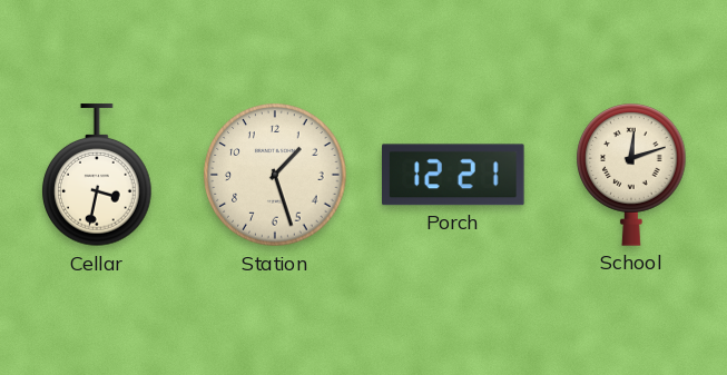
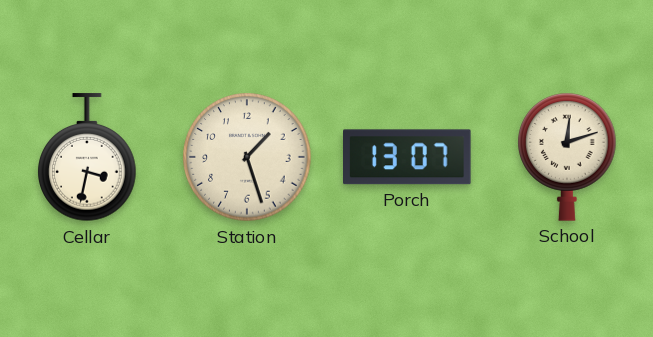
Porch: 12:21 -> 13:07
